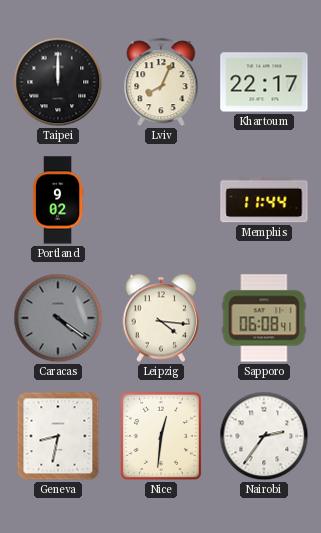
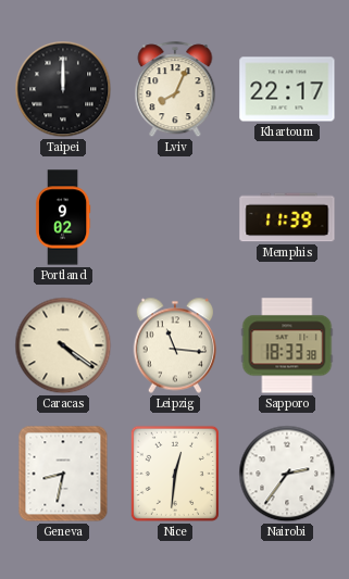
Memphis: 11:44 -> 11:39
Caracas dial: grey -> cream
Leipzig: 4:16 -> 11:16
Sapporo: 06:08 -> 18:33
